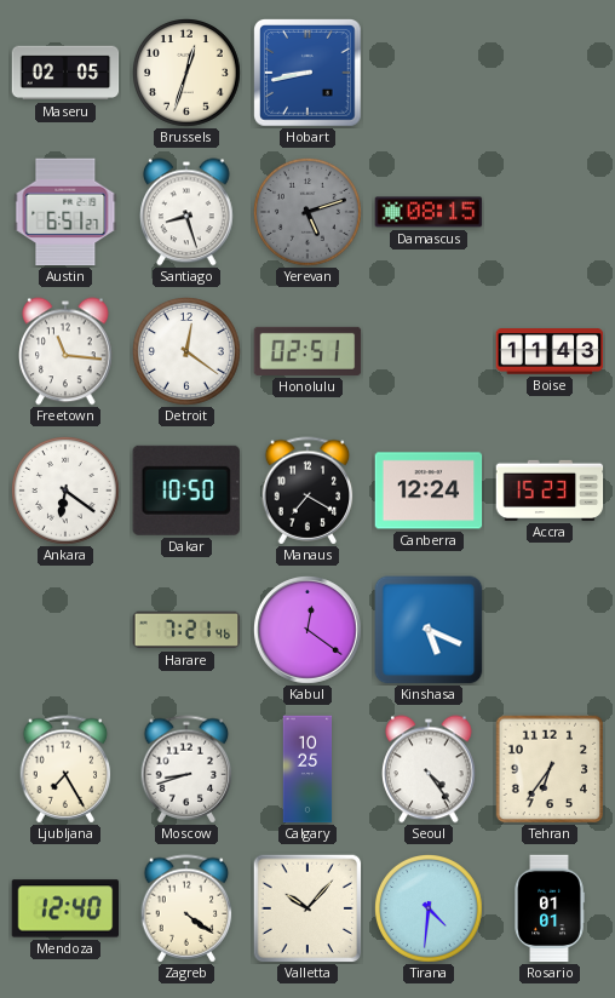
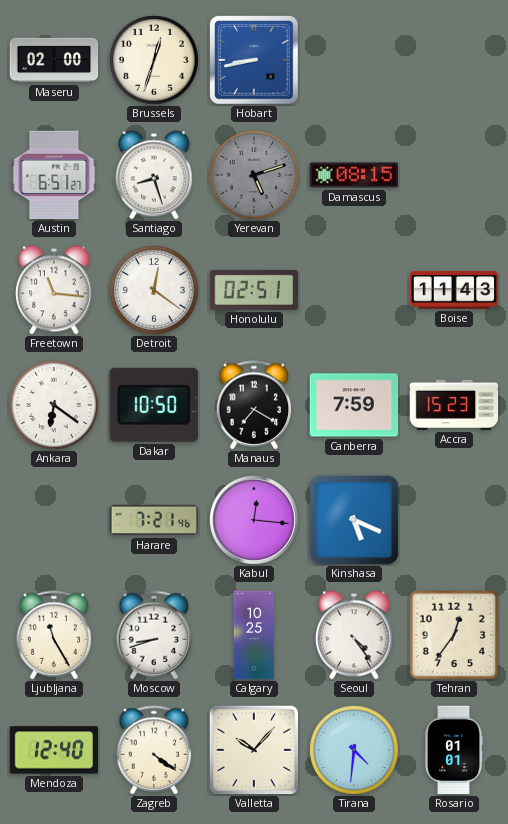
Maseru: 02:05 -> 02:00
Canberra: 12:24 -> 7:59
Kabul: 12:21 -> 12:16
Ljubljana: 7:25 -> 11:25
Tehran: 6:36 -> 12:36
